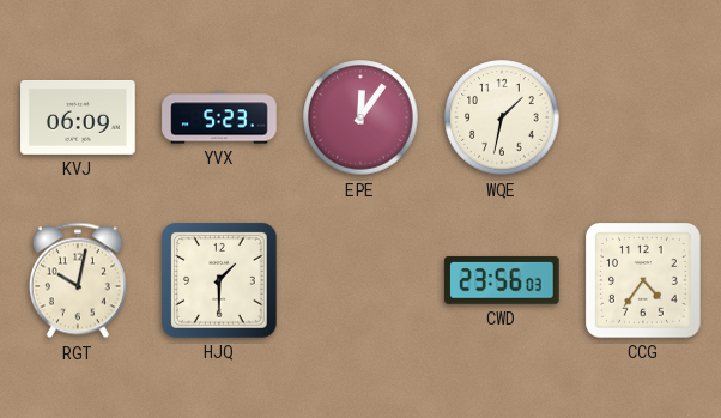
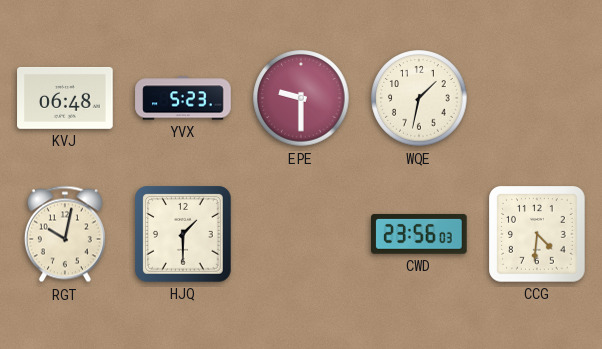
KVJ: 06:09 -> 06:48
EPE: 12:06 -> 9:30
CCG: 4:36 -> 4:31
